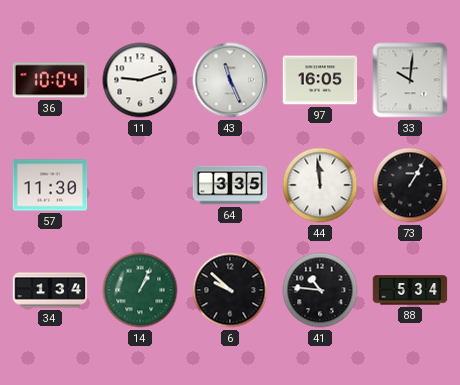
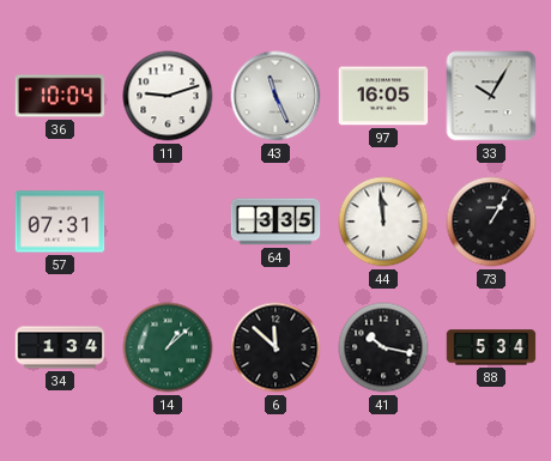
33: 10:01 -> 10:05
57: 11:30 -> 07:31
14: 1:04 -> 1:08
6: 9:52 -> 11:52
41: 10:46 -> 10:17
